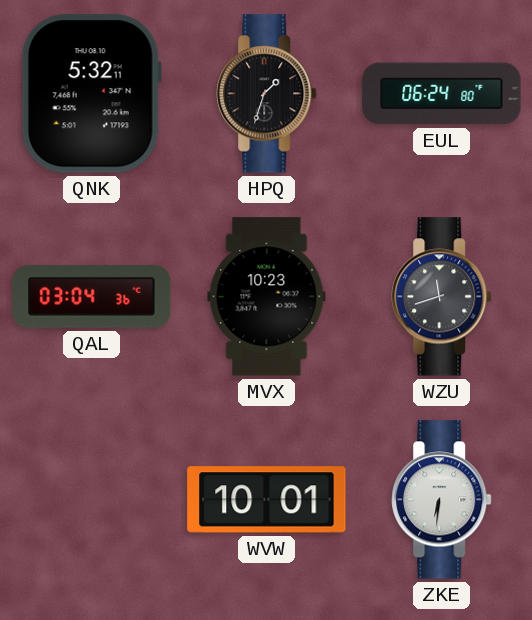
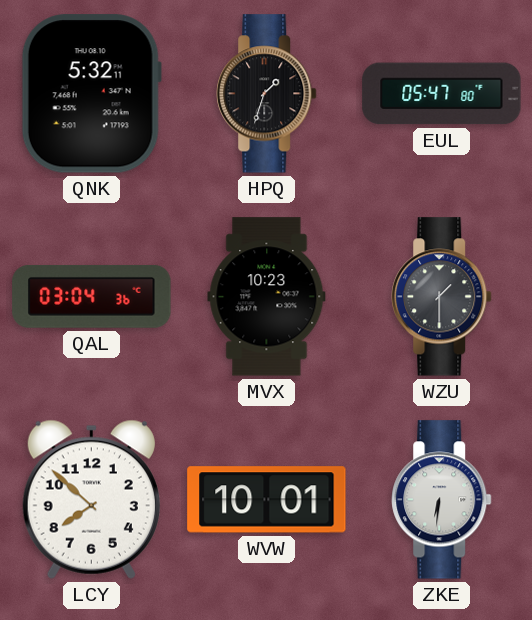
EUL: 06:24 -> 05:47
WZU: 11:42 -> 1:30
LCY: none -> 7:52
